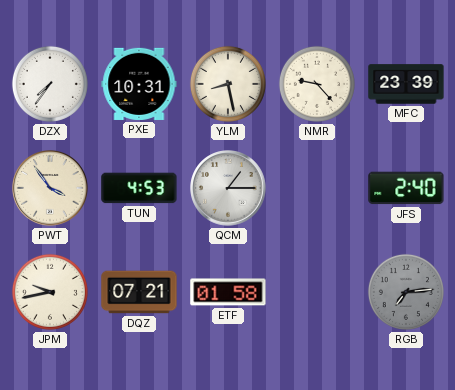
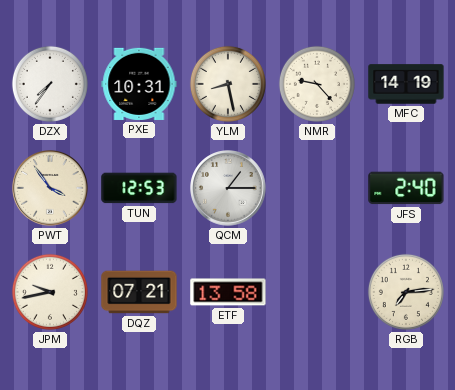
MFC: 23:39 -> 14:19
TUN: 4:53 -> 12:53
ETF: 01:58 -> 13:58
RGB dial: grey -> cream
